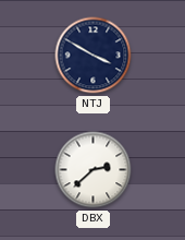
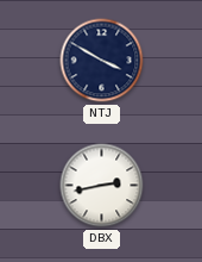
DBX: 2:38 -> 2:43
